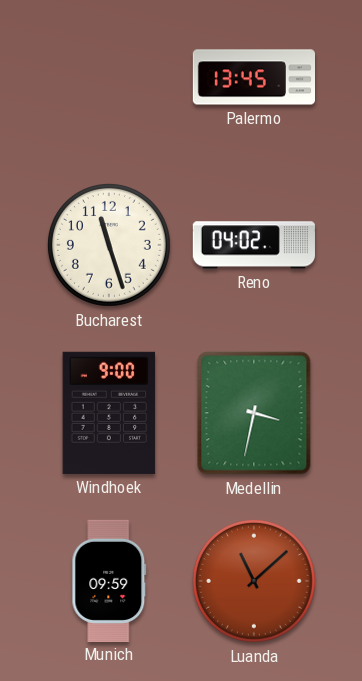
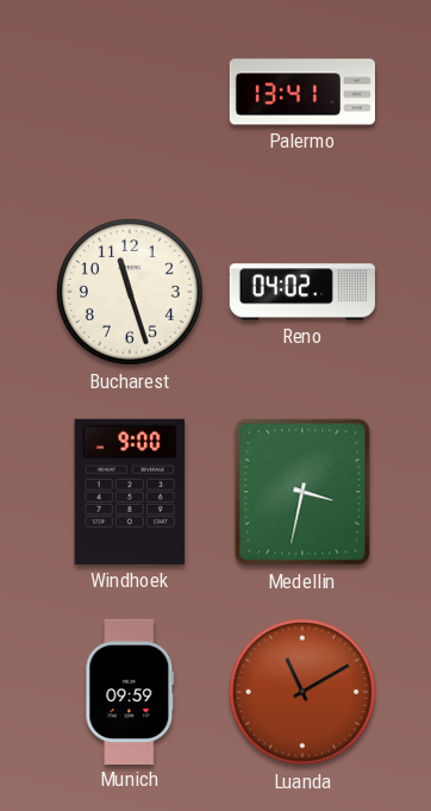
Palermo: 13:45 -> 13:41
Luanda: 11:08 -> 11:10
